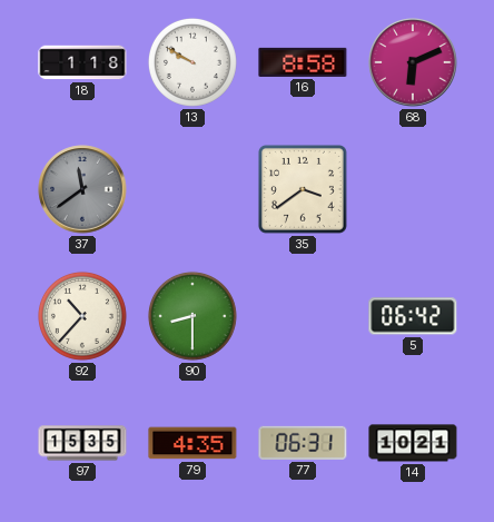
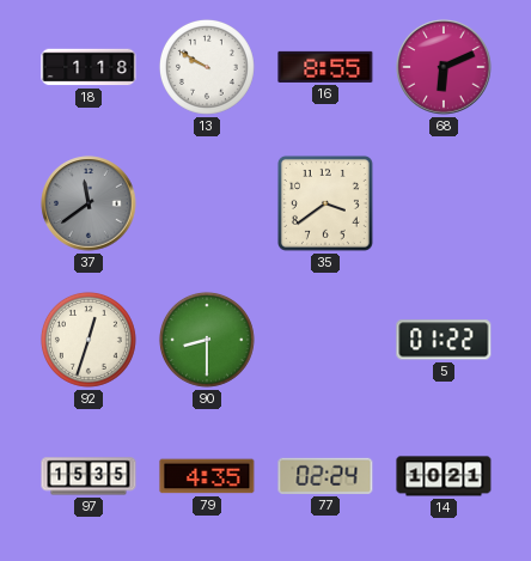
16: 8:58 -> 8:55
92: 10:37 -> 12:33
5: 06:42 -> 01:22
77: 06:31 -> 02:24
